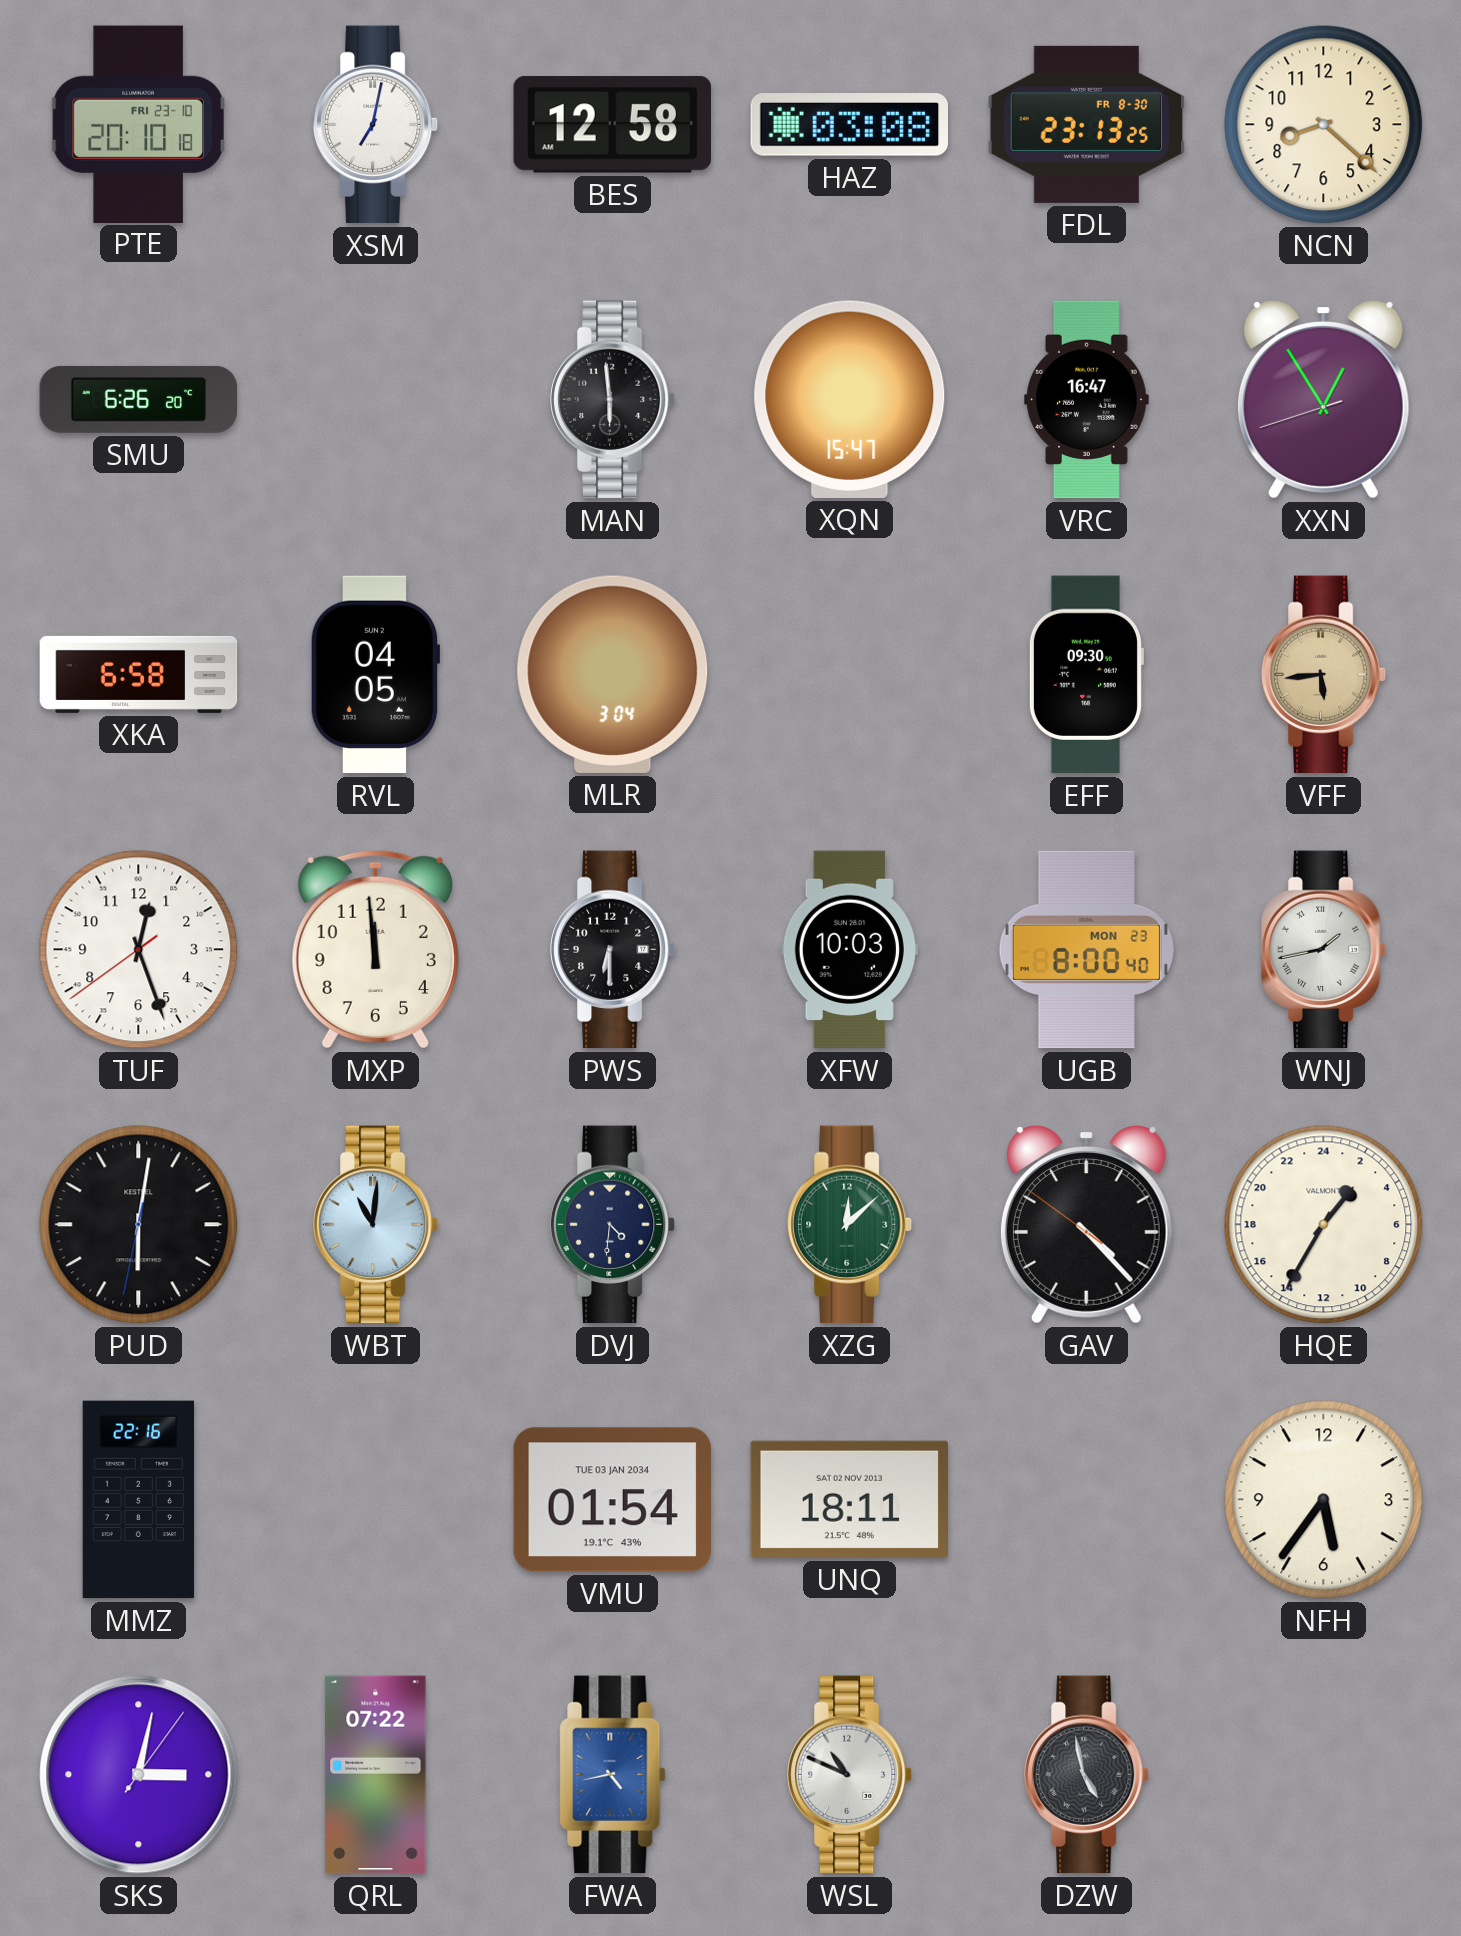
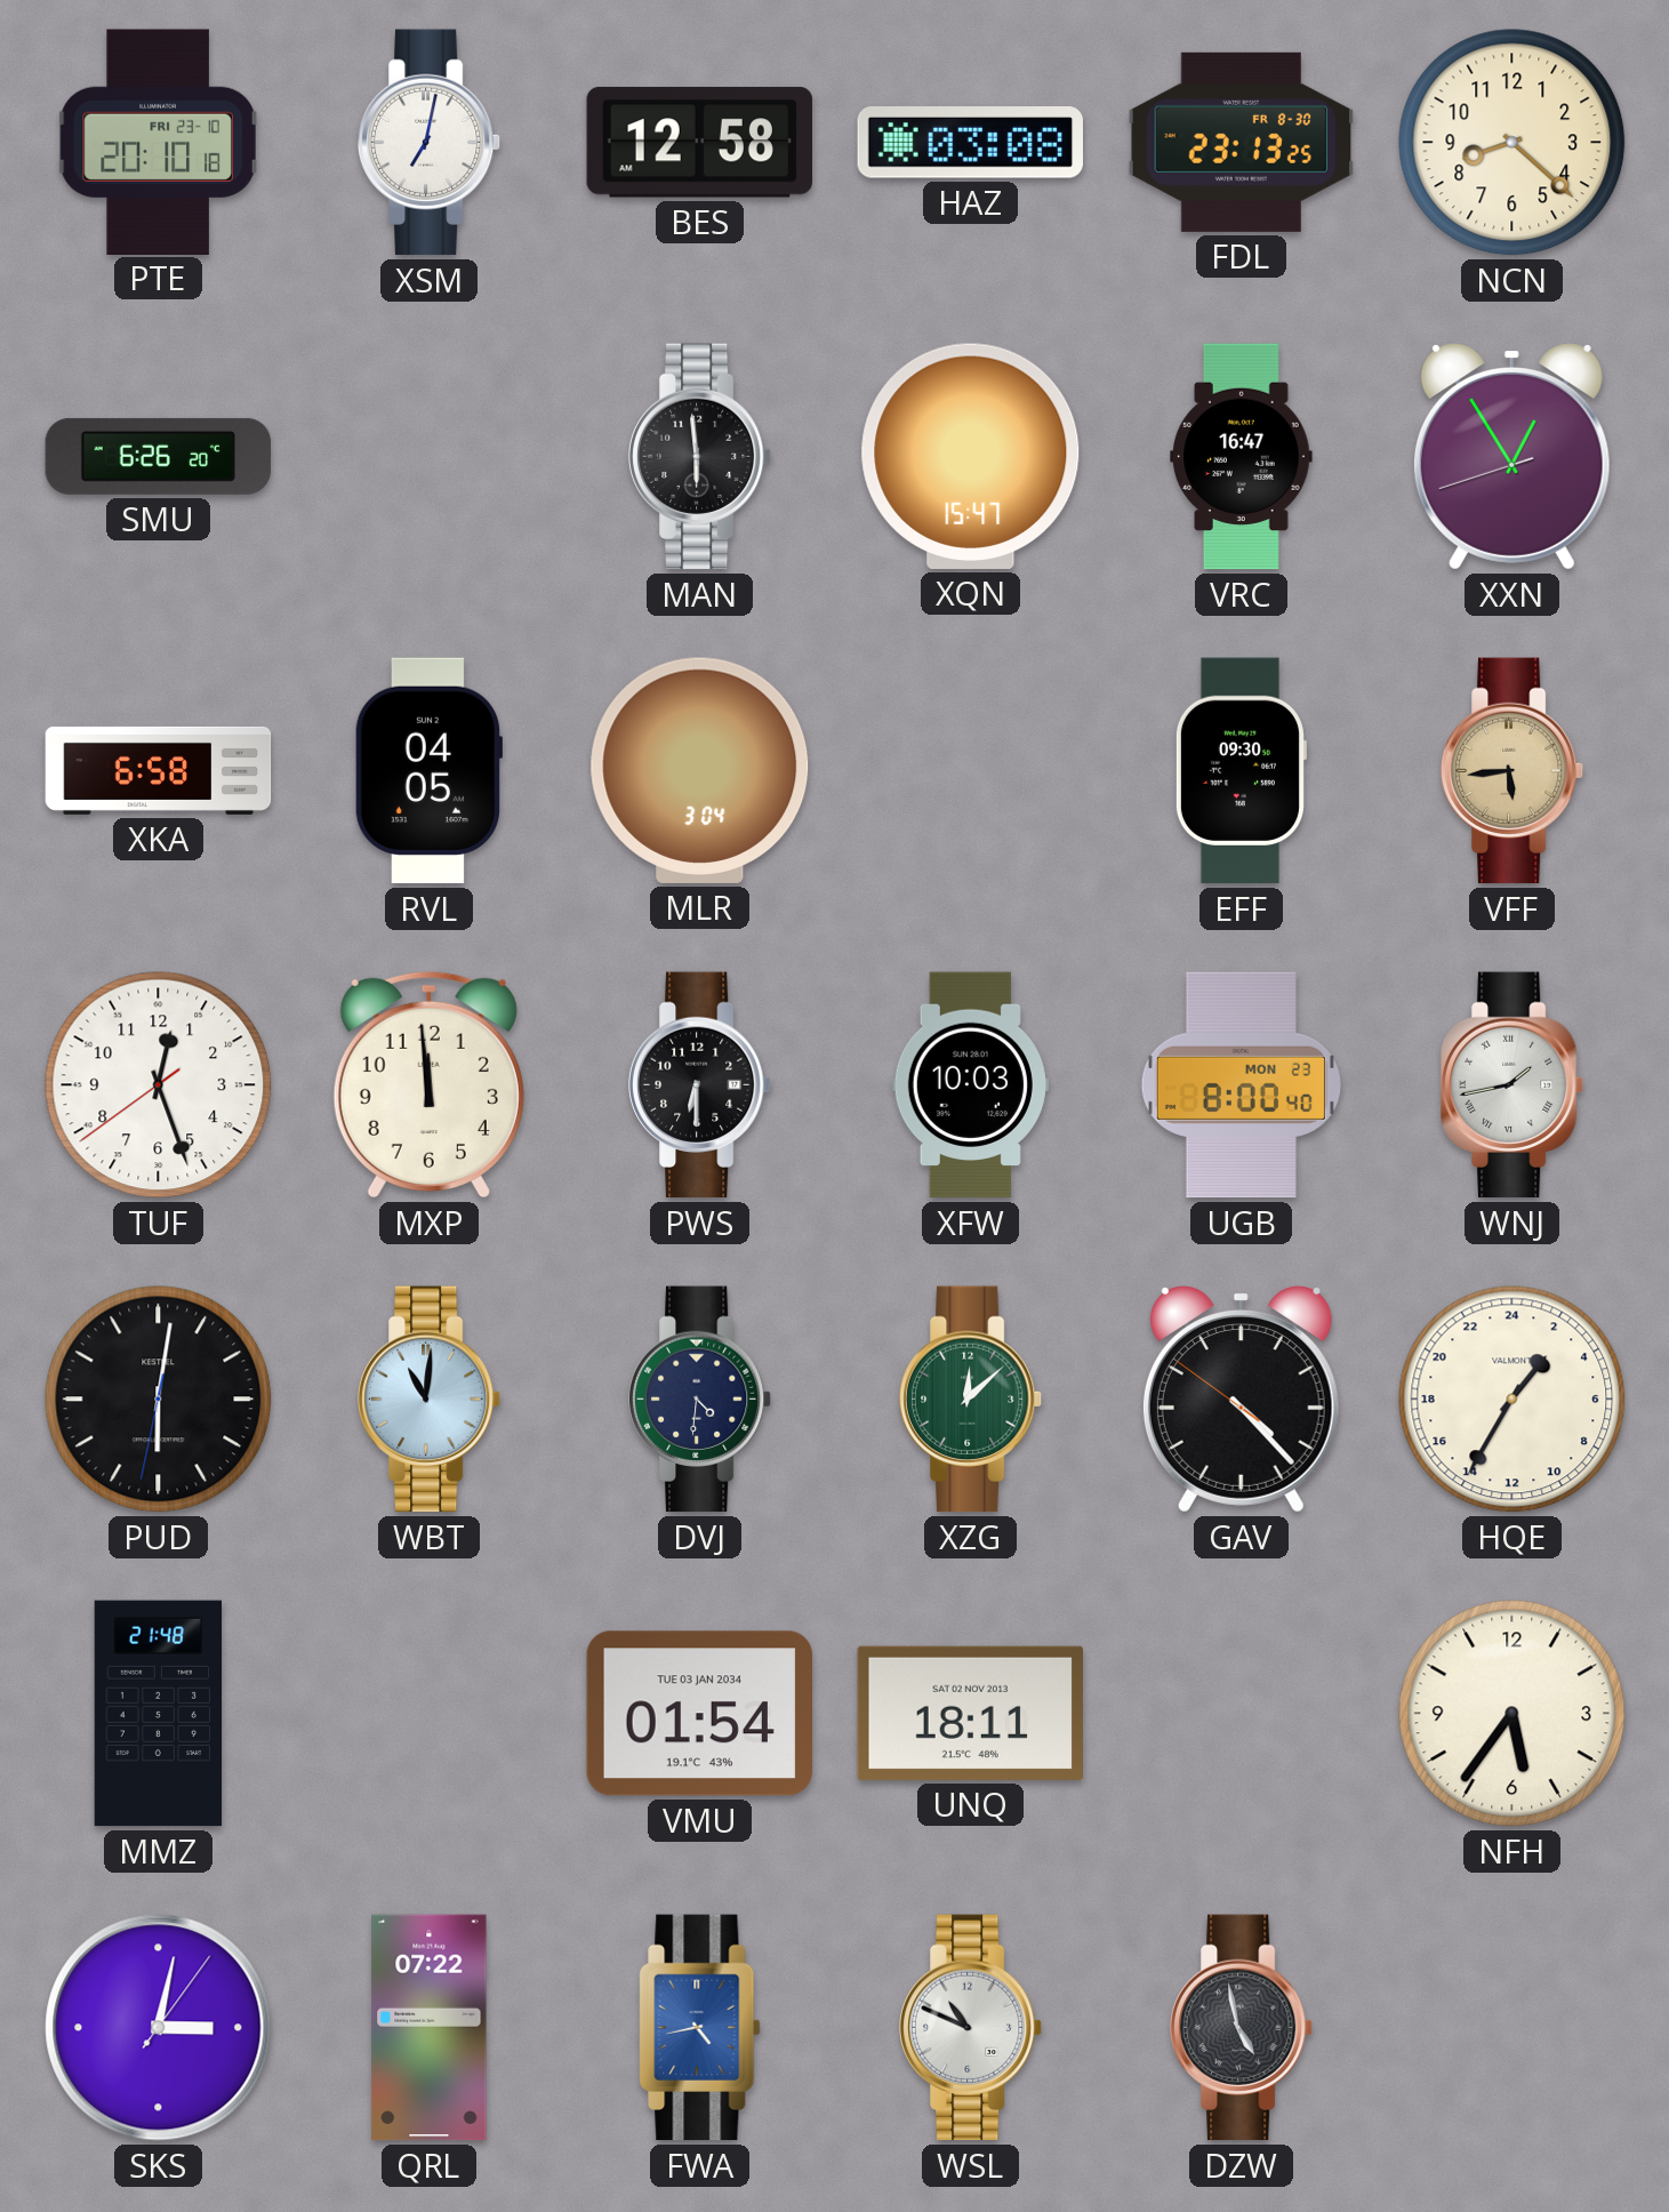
MMZ: 22:16 -> 21:48
